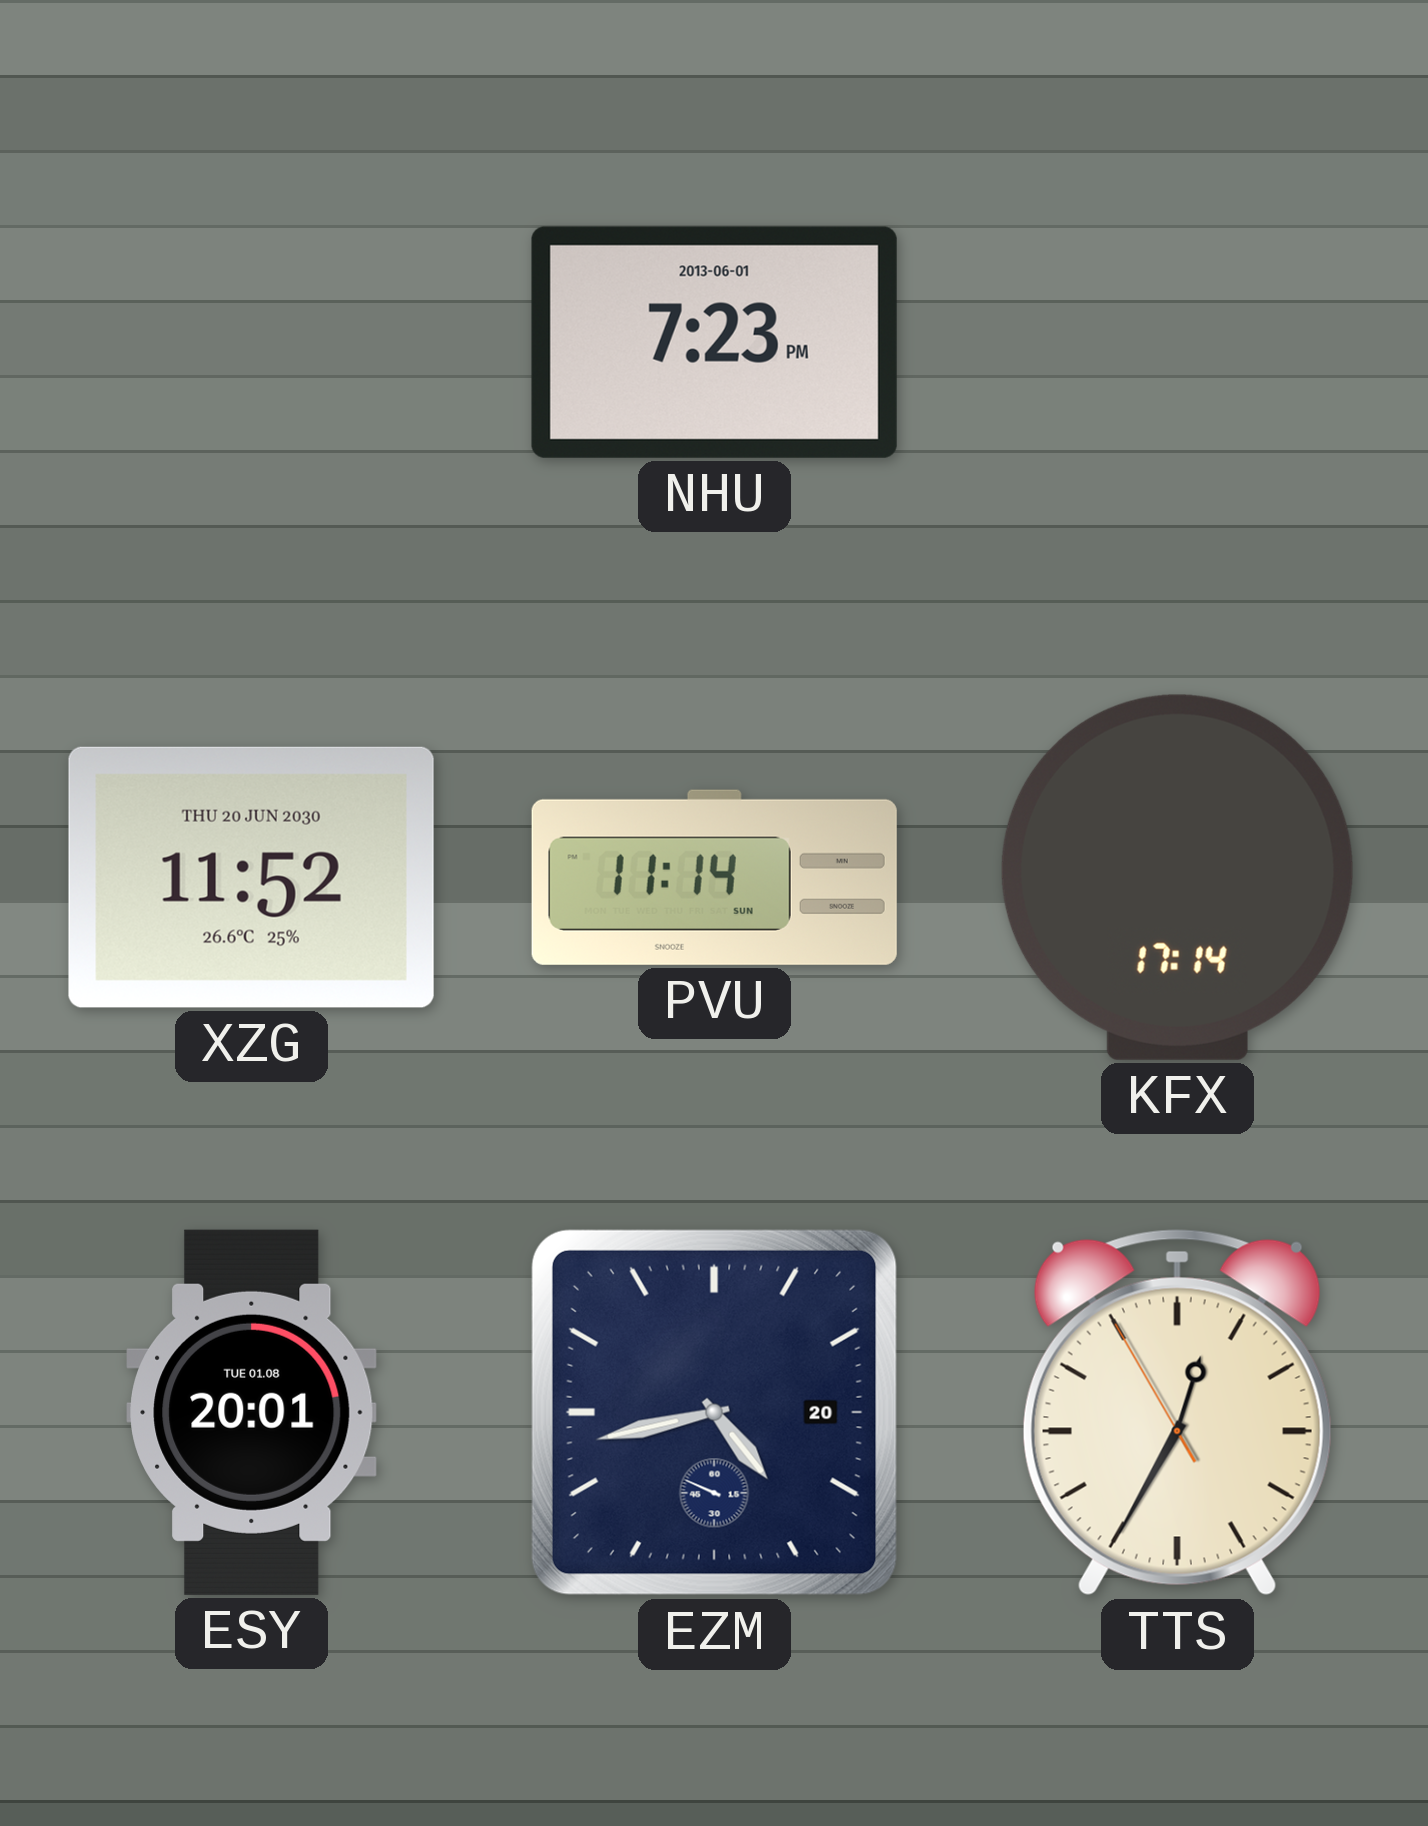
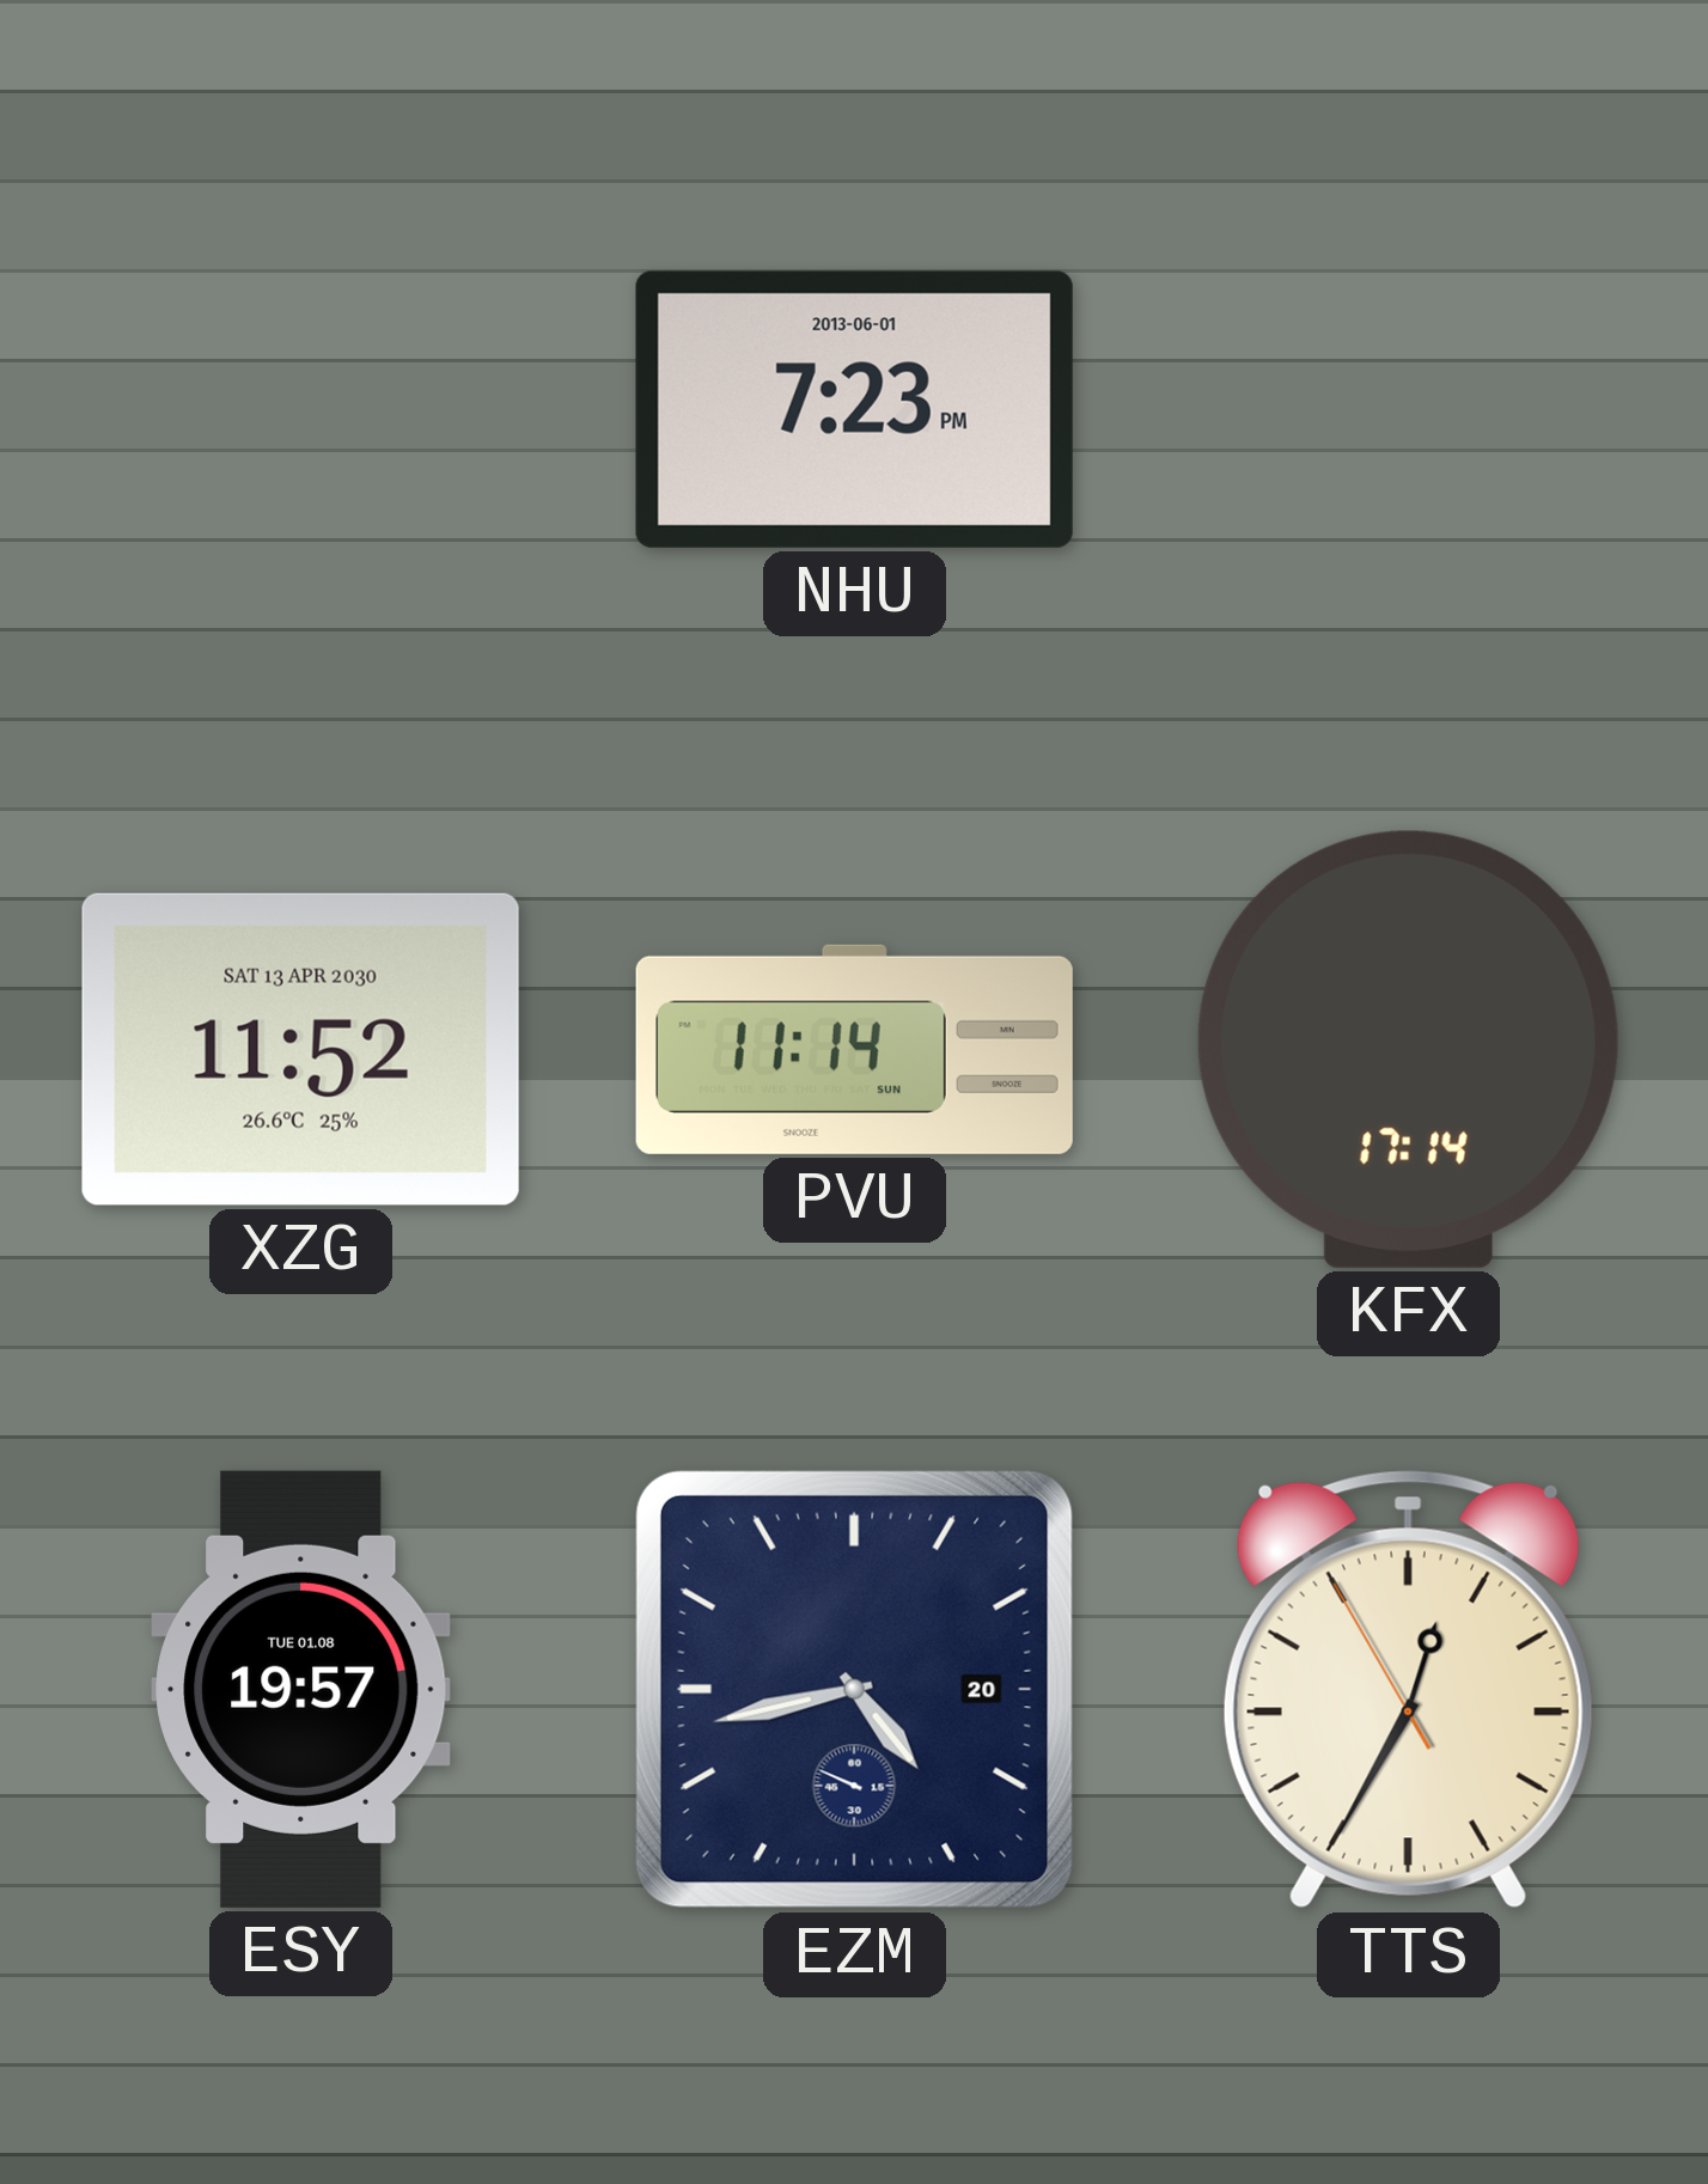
XZG date: THU 20 JUN 2030 -> SAT 13 APR 2030
ESY: 20:01 -> 19:57
